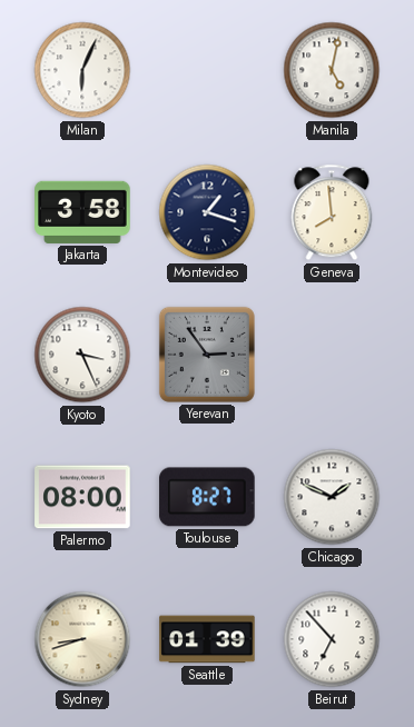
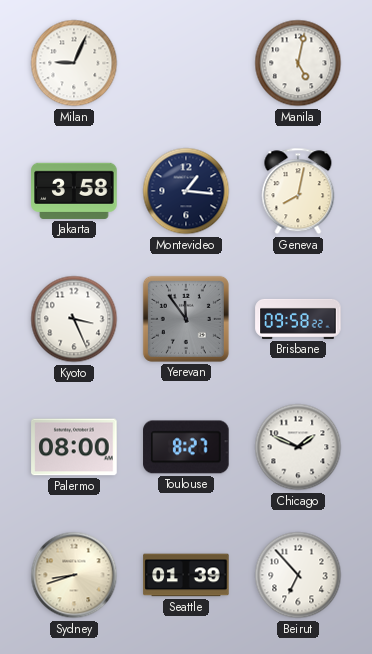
Milan: 6:04 -> 9:04
Montevideo: 1:18 -> 1:16
Geneva: 7:59 -> 8:02
Yerevan: 2:54 -> 11:54
Brisbane: none -> 09:58
